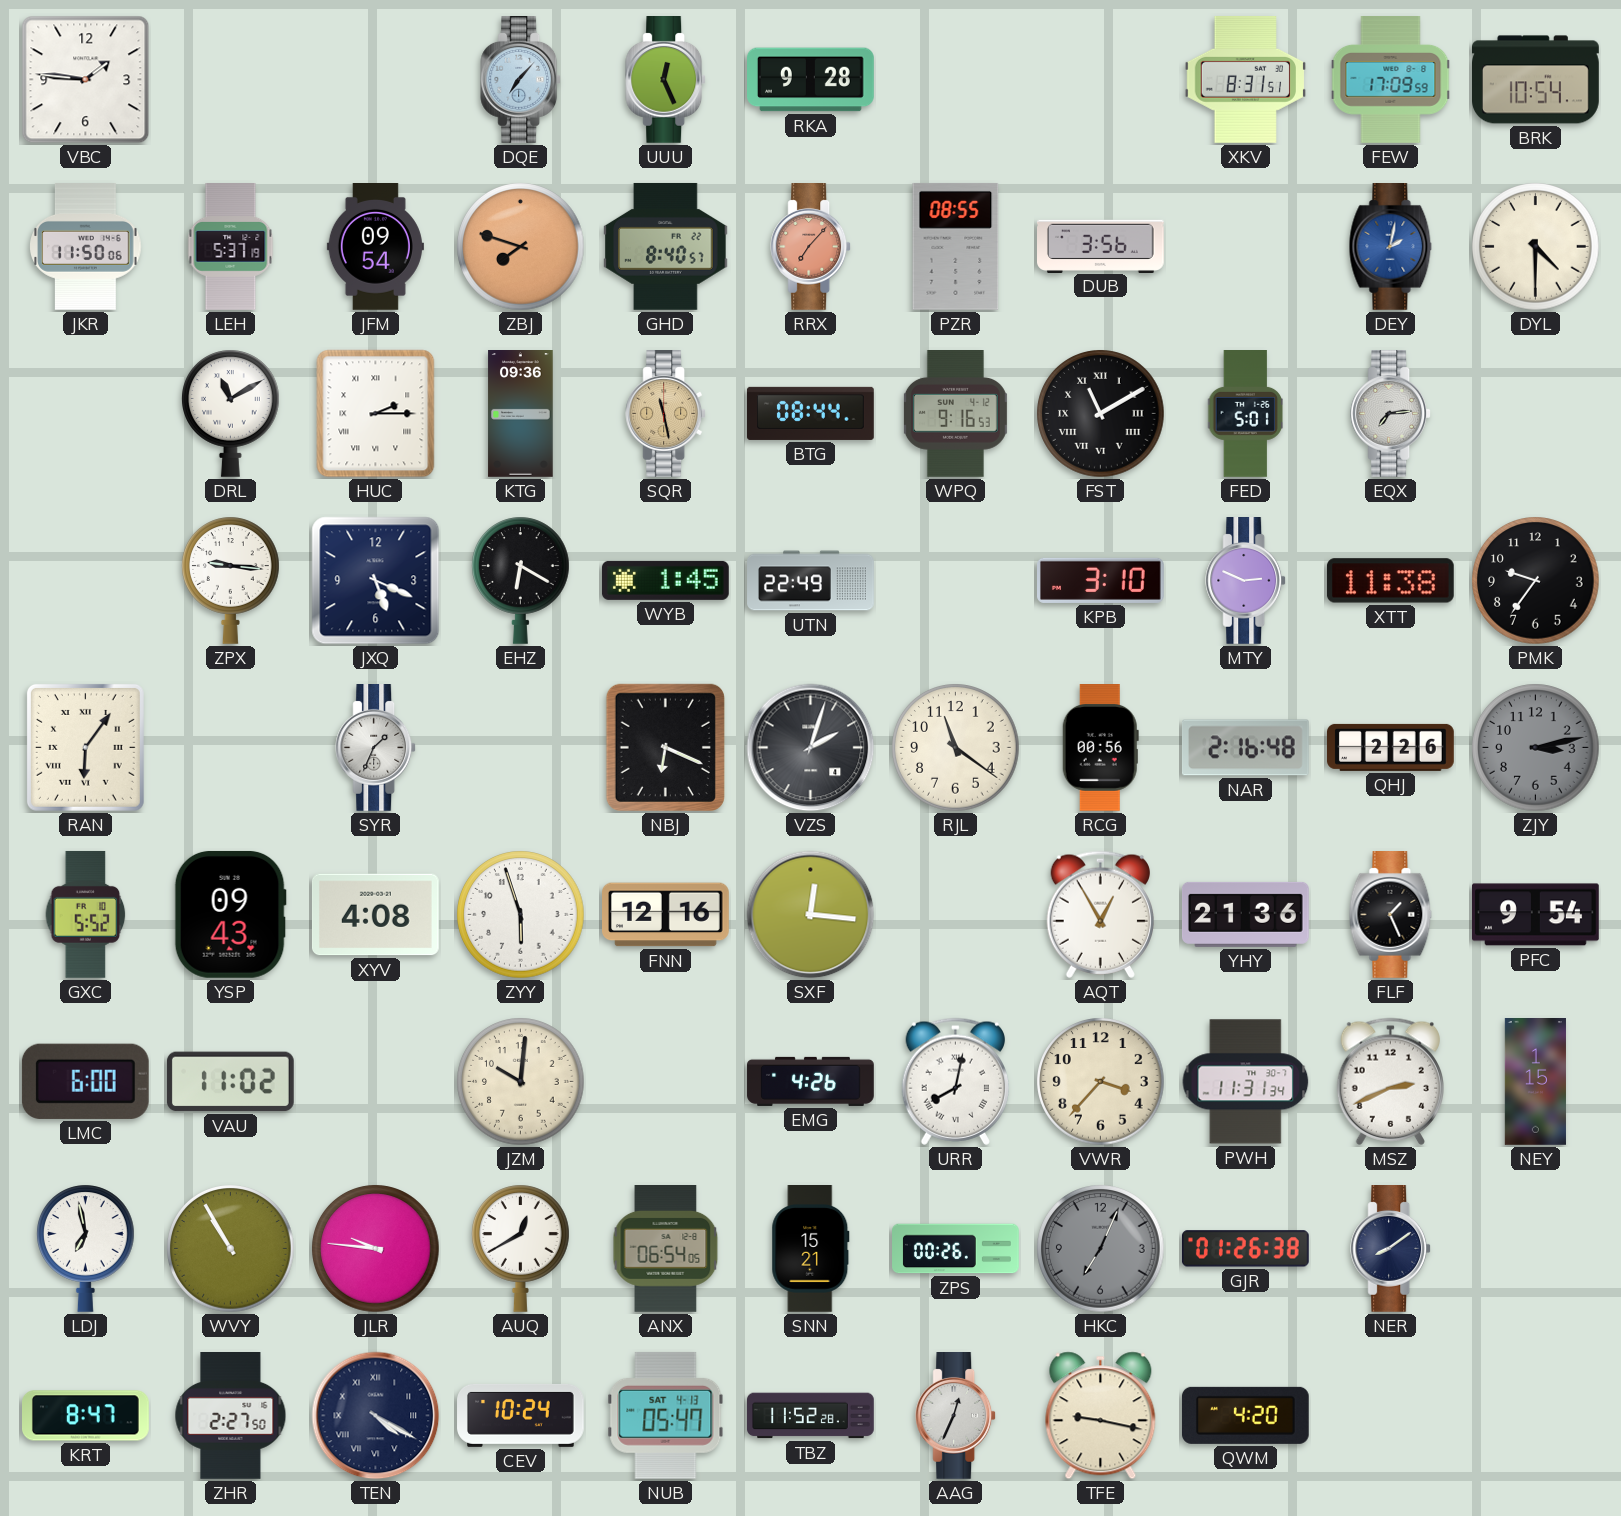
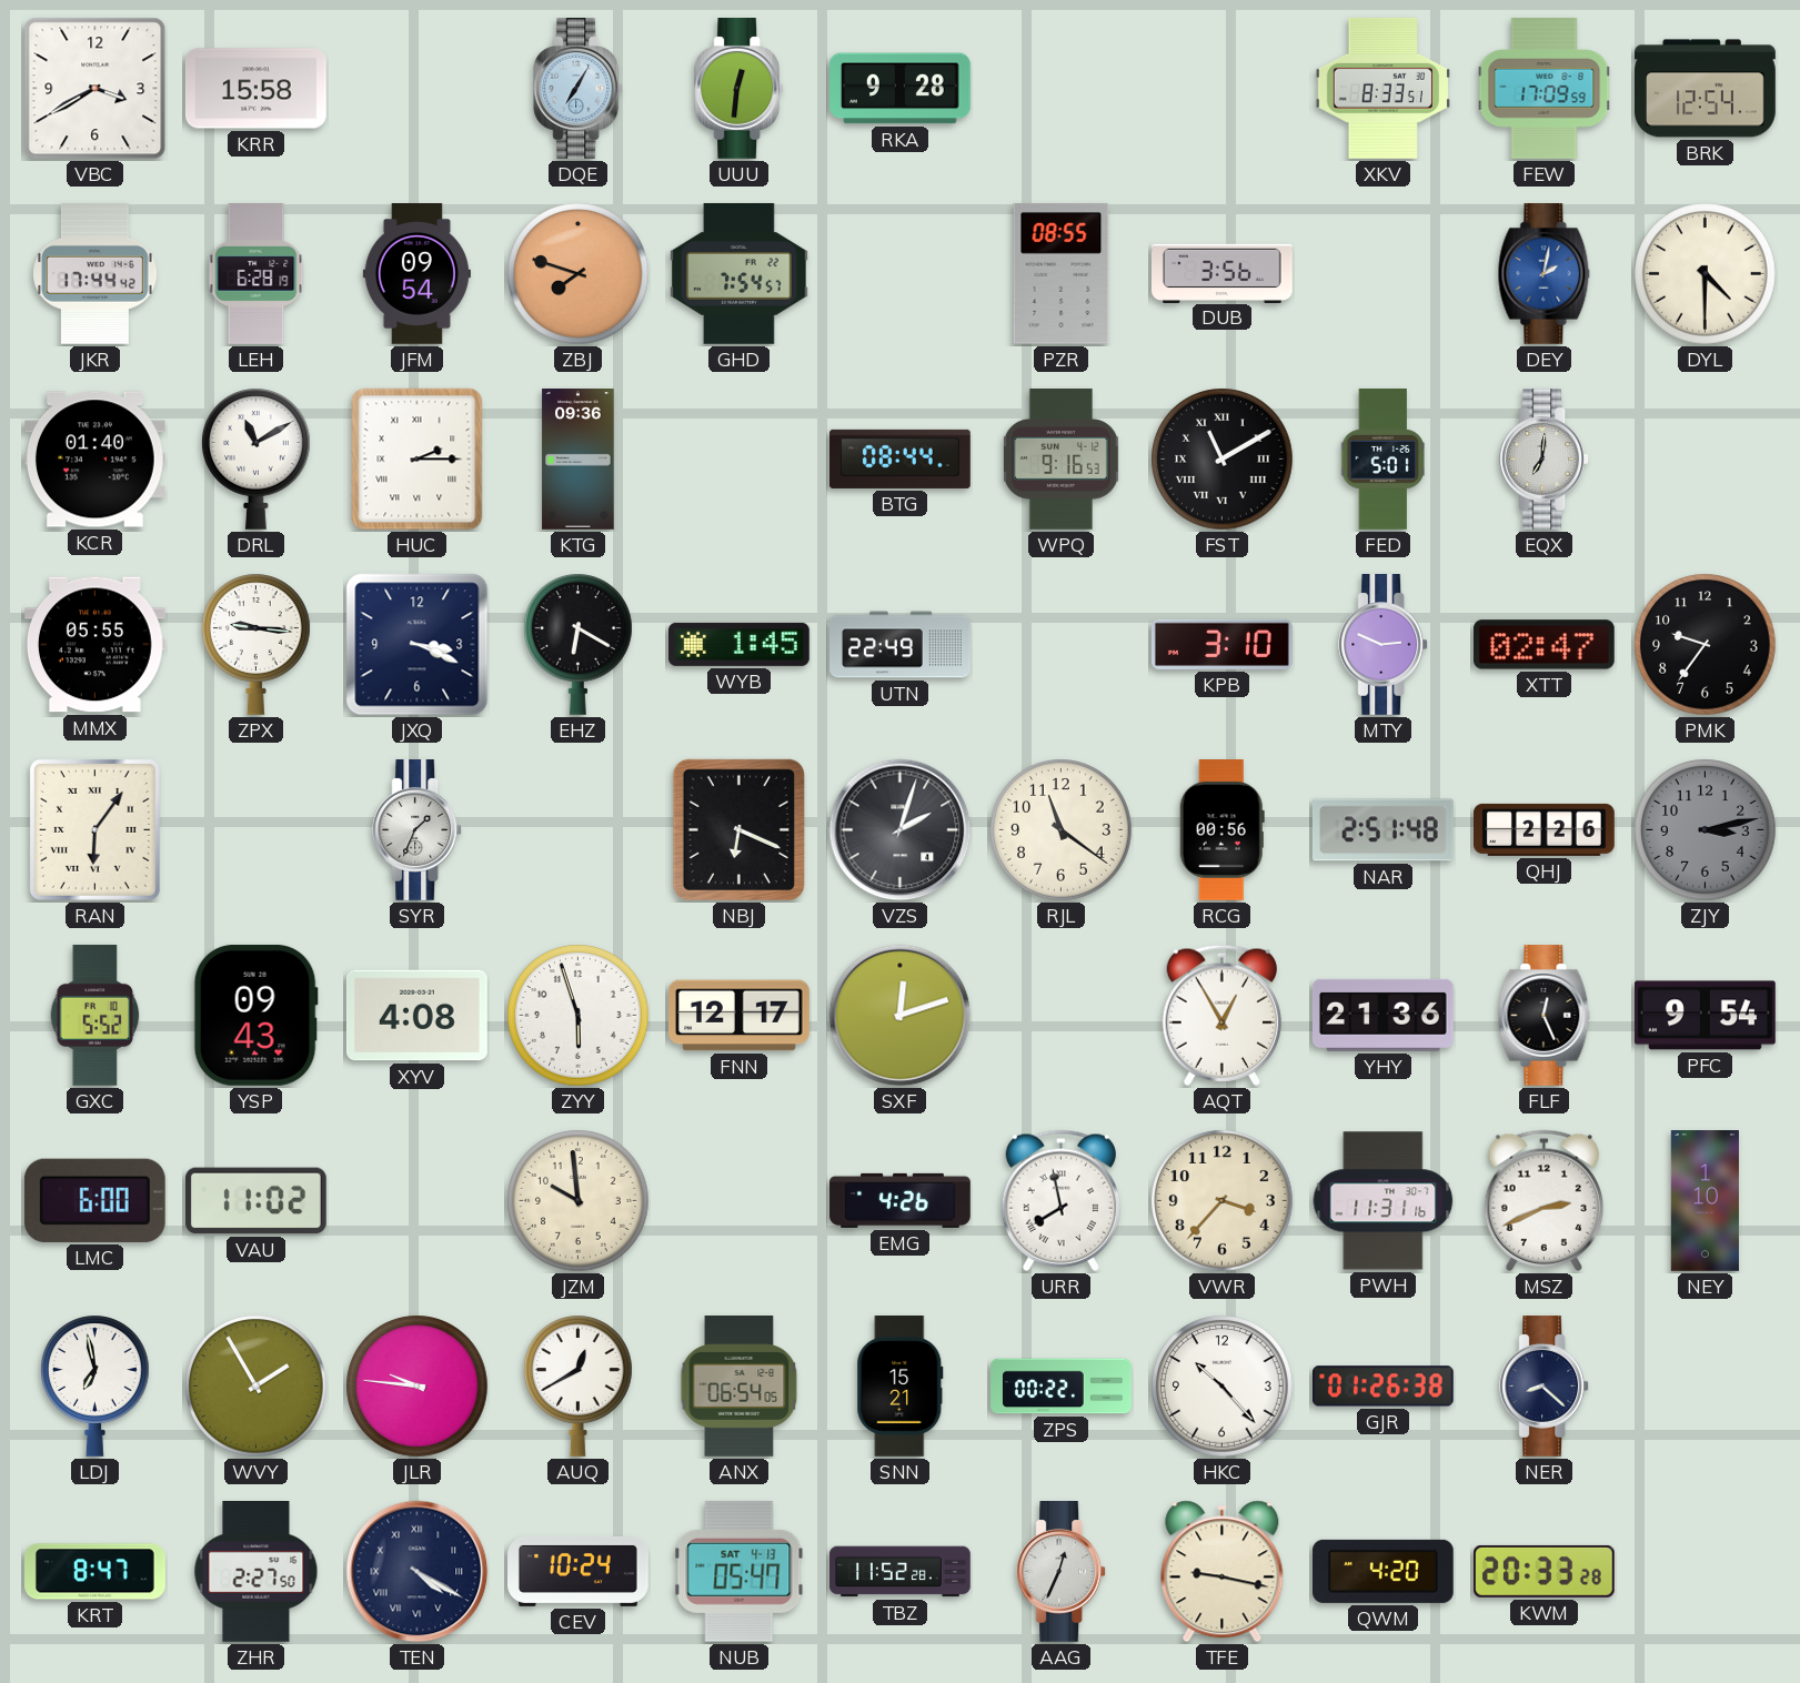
VBC: 1:46 -> 3:40
KRR: none -> 15:58
DQE: 7:07 -> 7:05
UUU: 12:26 -> 12:31
XKV: 8:31 -> 8:33
BRK: 10:54 -> 12:54
JKR: 11:50 -> 17:44
LEH: 5:37 -> 6:28
GHD: 8:40 -> 7:54
RRX: 7:07 -> none
KCR: none -> 01:40
SQR: 11:28 -> none
EQX: 7:14 -> 7:01
MMX: none -> 05:55
JXQ: 5:19 -> 3:19
XTT: 11:38 -> 02:47
NAR: 2:16 -> 2:51
FNN: 12:16 -> 12:17
SXF: 12:16 -> 12:12
FLF: 1:26 -> 12:26
JZM: 10:01 -> 9:59
URR: 8:02 -> 7:58
PWH: 11:31:34 -> 11:31:16
NEY: 1:15 -> 1:10
WVY: 10:55 -> 1:55
ZPS: 00:26 -> 00:22
HKC: 7:04 -> 10:23
HKC dial: grey -> white
NER: 8:09 -> 8:22
KWM: none -> 20:33
